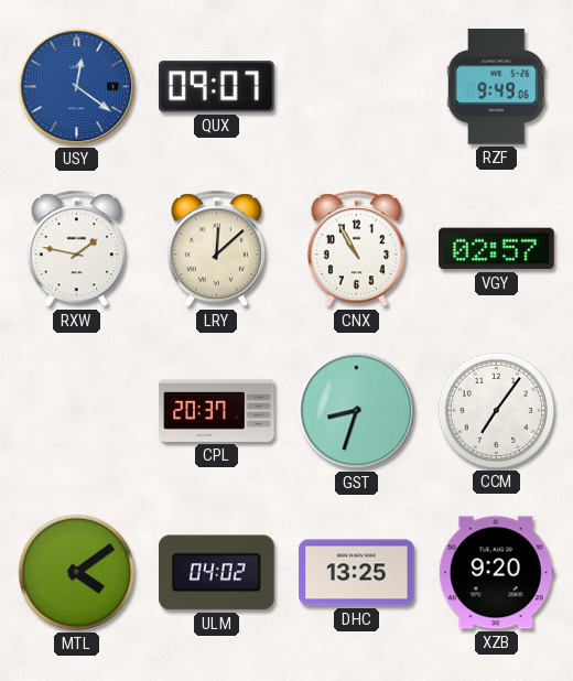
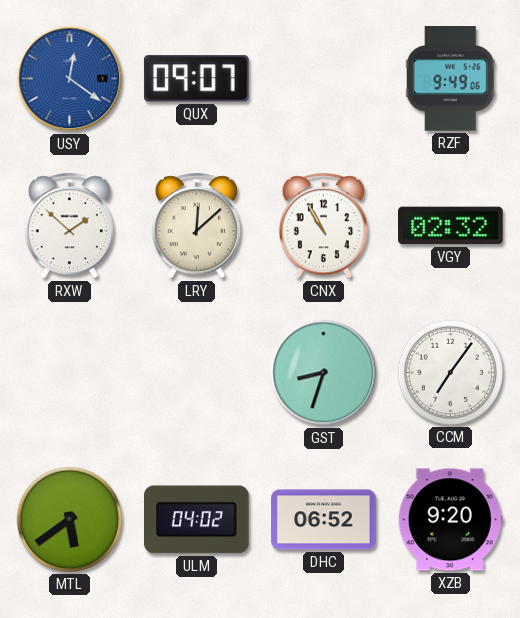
RXW: 1:47 -> 1:52
VGY: 02:57 -> 02:32
CPL: 20:37 -> none
MTL: 4:09 -> 5:39
DHC: 13:25 -> 06:52
